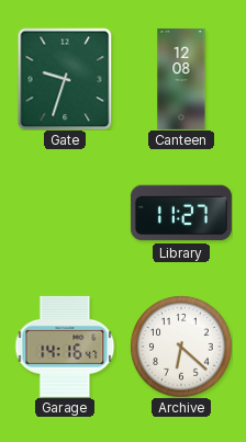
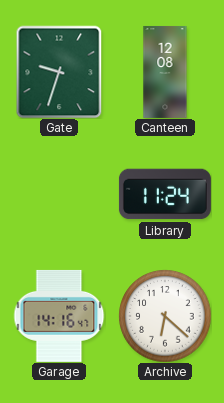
Library: 11:27 -> 11:24
